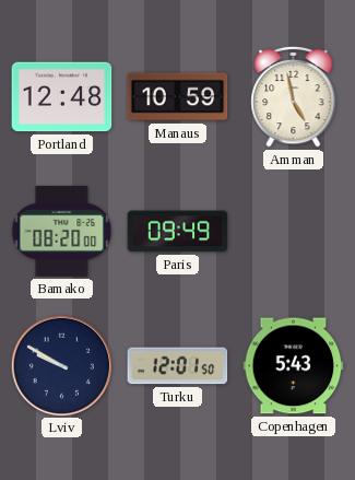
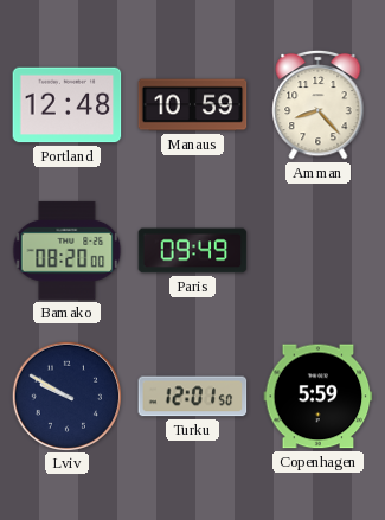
Amman: 4:58 -> 8:23
Copenhagen: 5:43 -> 5:59
